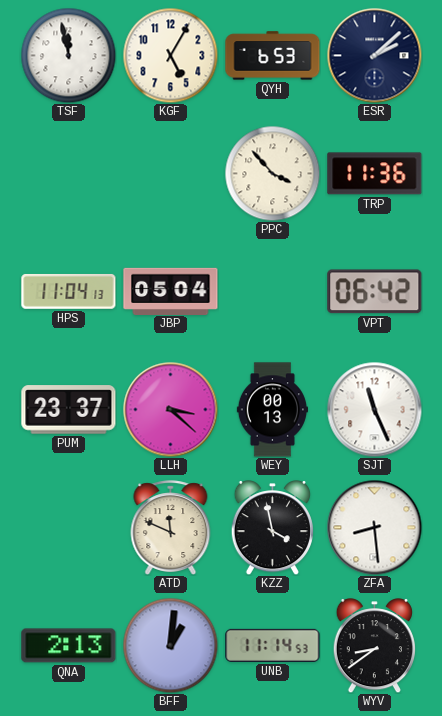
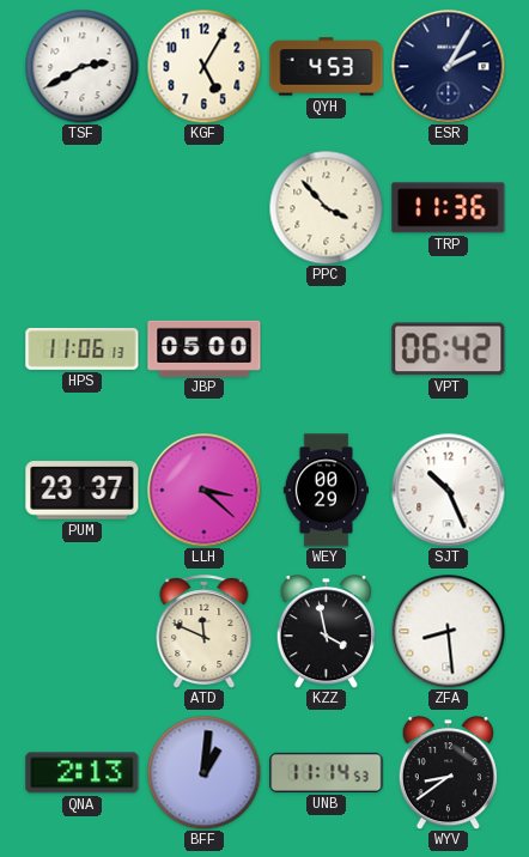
TSF: 11:58 -> 2:40
QYH: 6:53 -> 4:53
ESR: 2:08 -> 2:05
HPS: 11:04 -> 11:06
JBP: 05:04 -> 05:00
WEY: 00:13 -> 00:29
SJT: 11:26 -> 10:26
